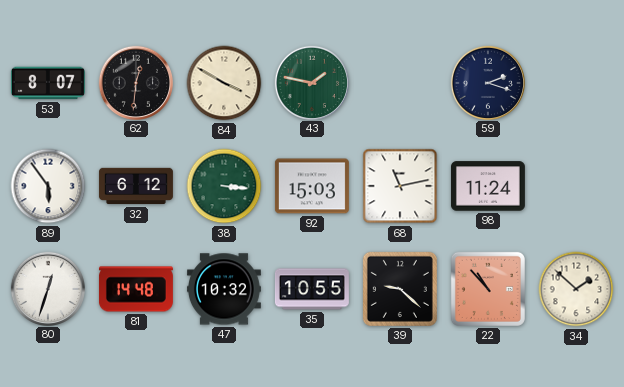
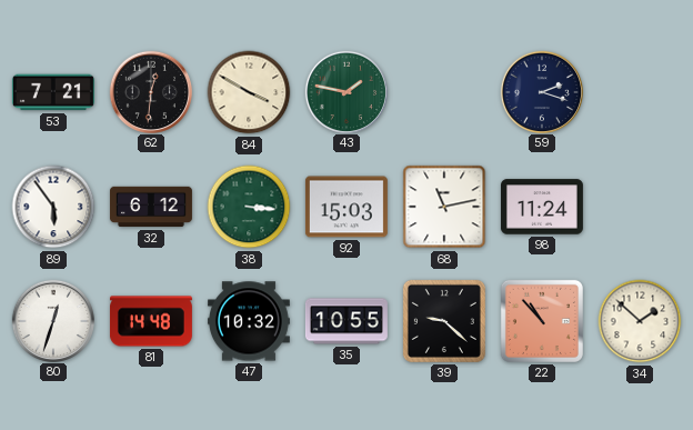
53: 8:07 -> 7:21
